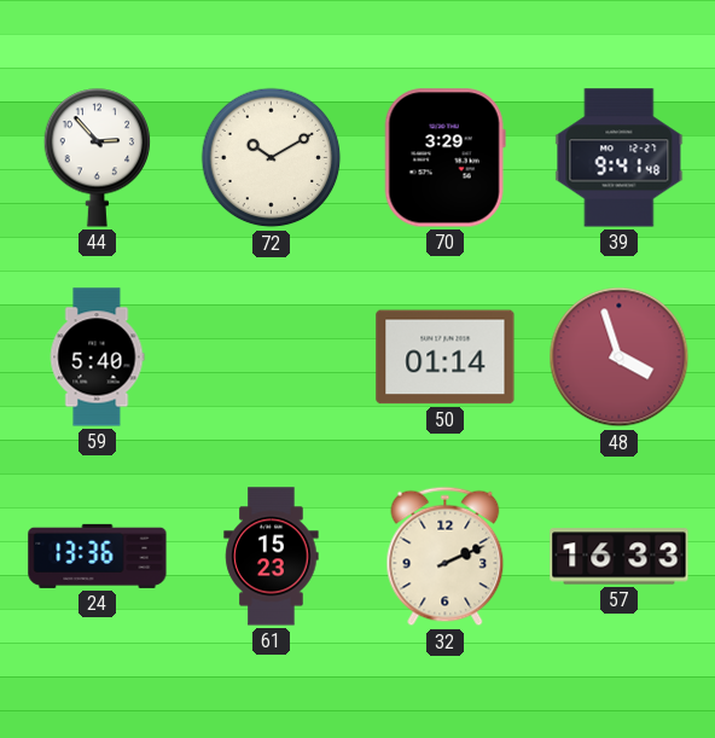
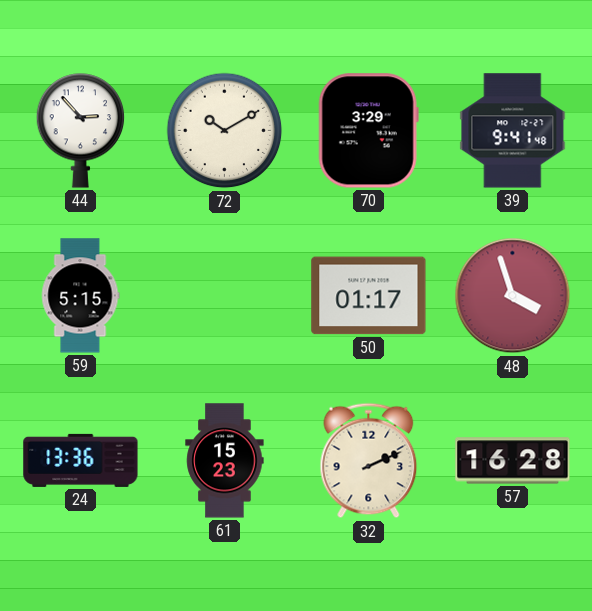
59: 5:40 -> 5:15
50: 01:14 -> 01:17
57: 16:33 -> 16:28
